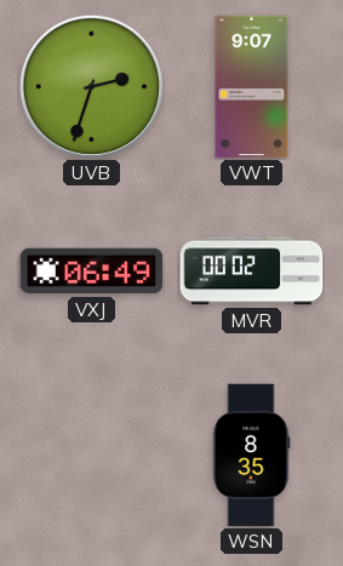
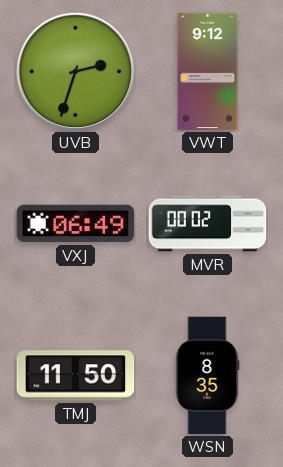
VWT: 9:07 -> 9:12
TMJ: none -> 11:50
